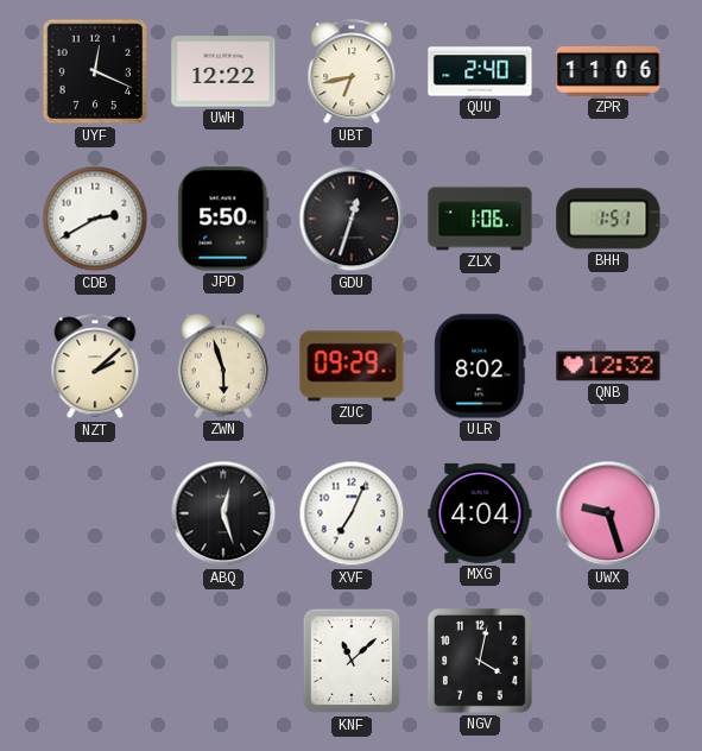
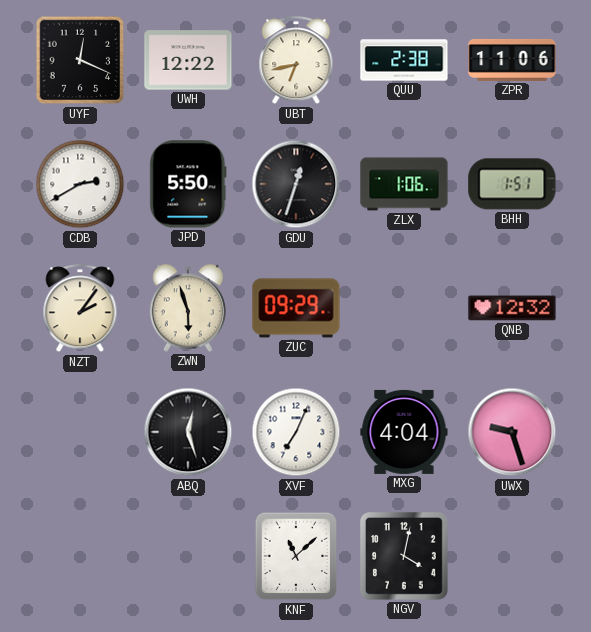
QUU: 2:40 -> 2:38
NZT: 2:08 -> 2:06
ULR: 8:02 -> none
